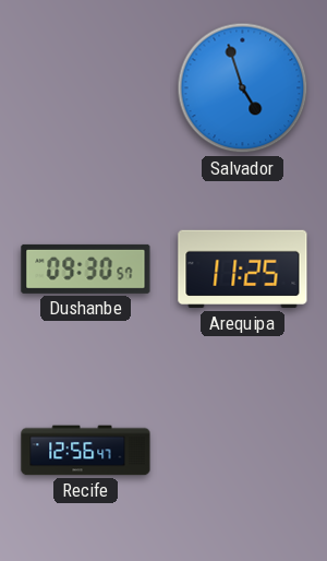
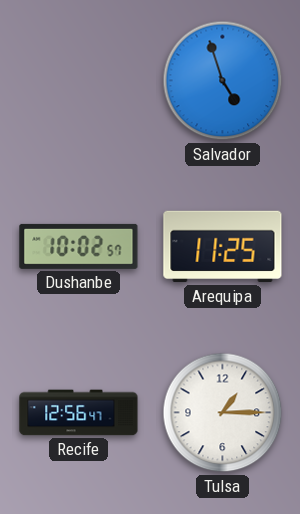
Dushanbe: 09:30 -> 10:02
Tulsa: none -> 1:15
